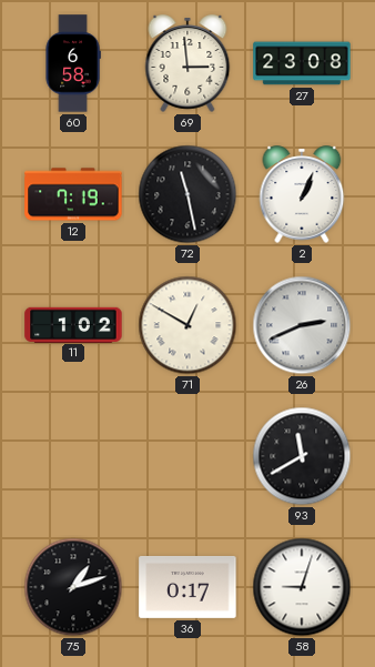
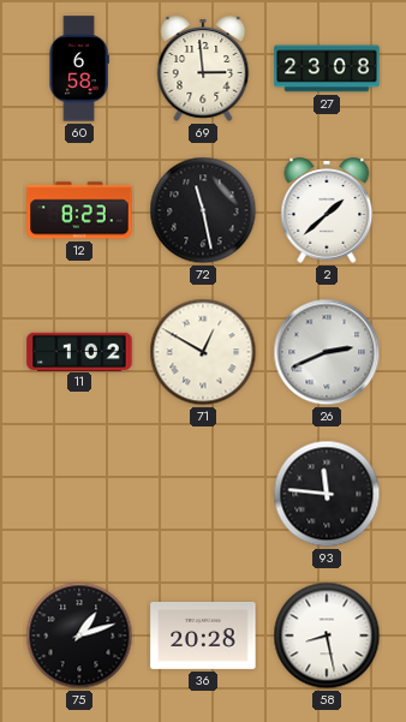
12: 7:19 -> 8:23
2: 1:04 -> 1:38
93: 11:40 -> 11:46
36: 0:17 -> 20:28
58: 9:03 -> 8:28
